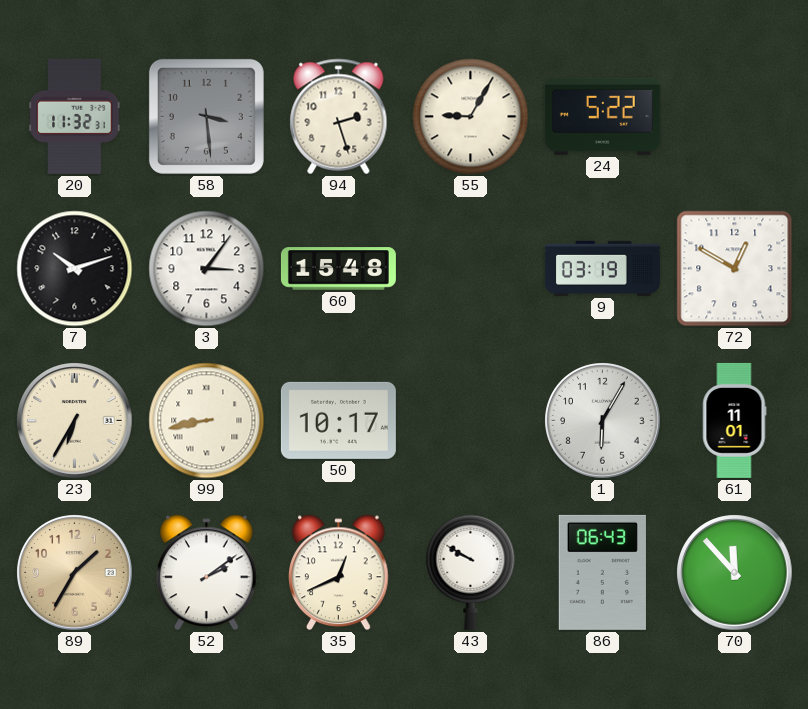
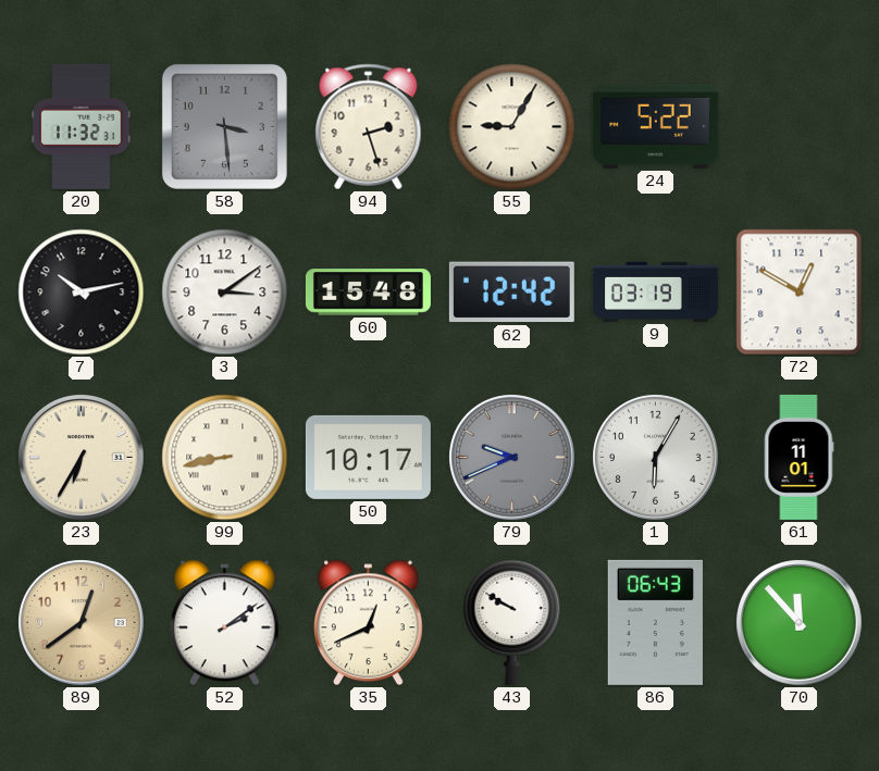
7: 10:12 -> 10:13
3: 3:06 -> 3:09
62: none -> 12:42
79: none -> 9:41
89: 1:35 -> 12:39
